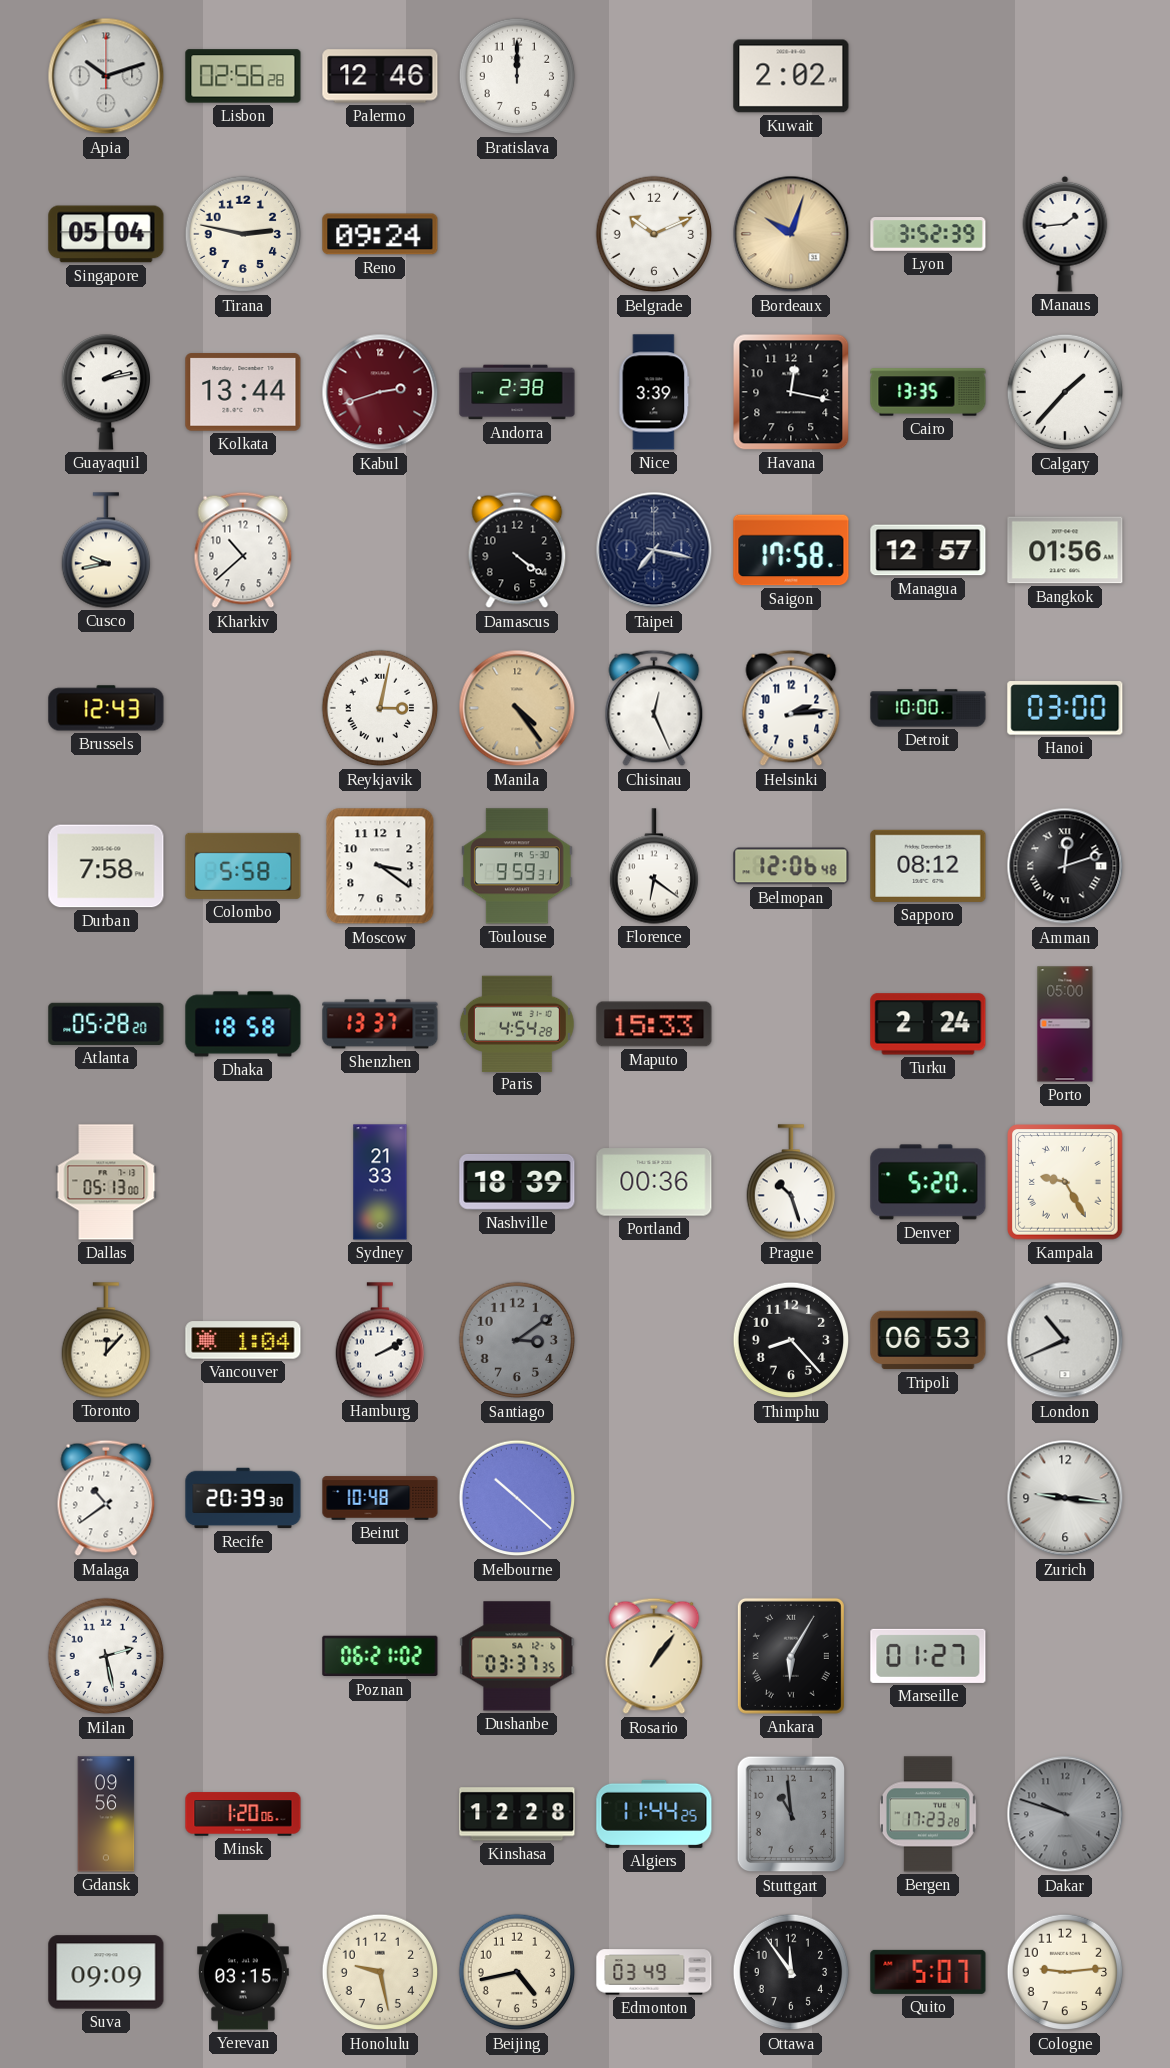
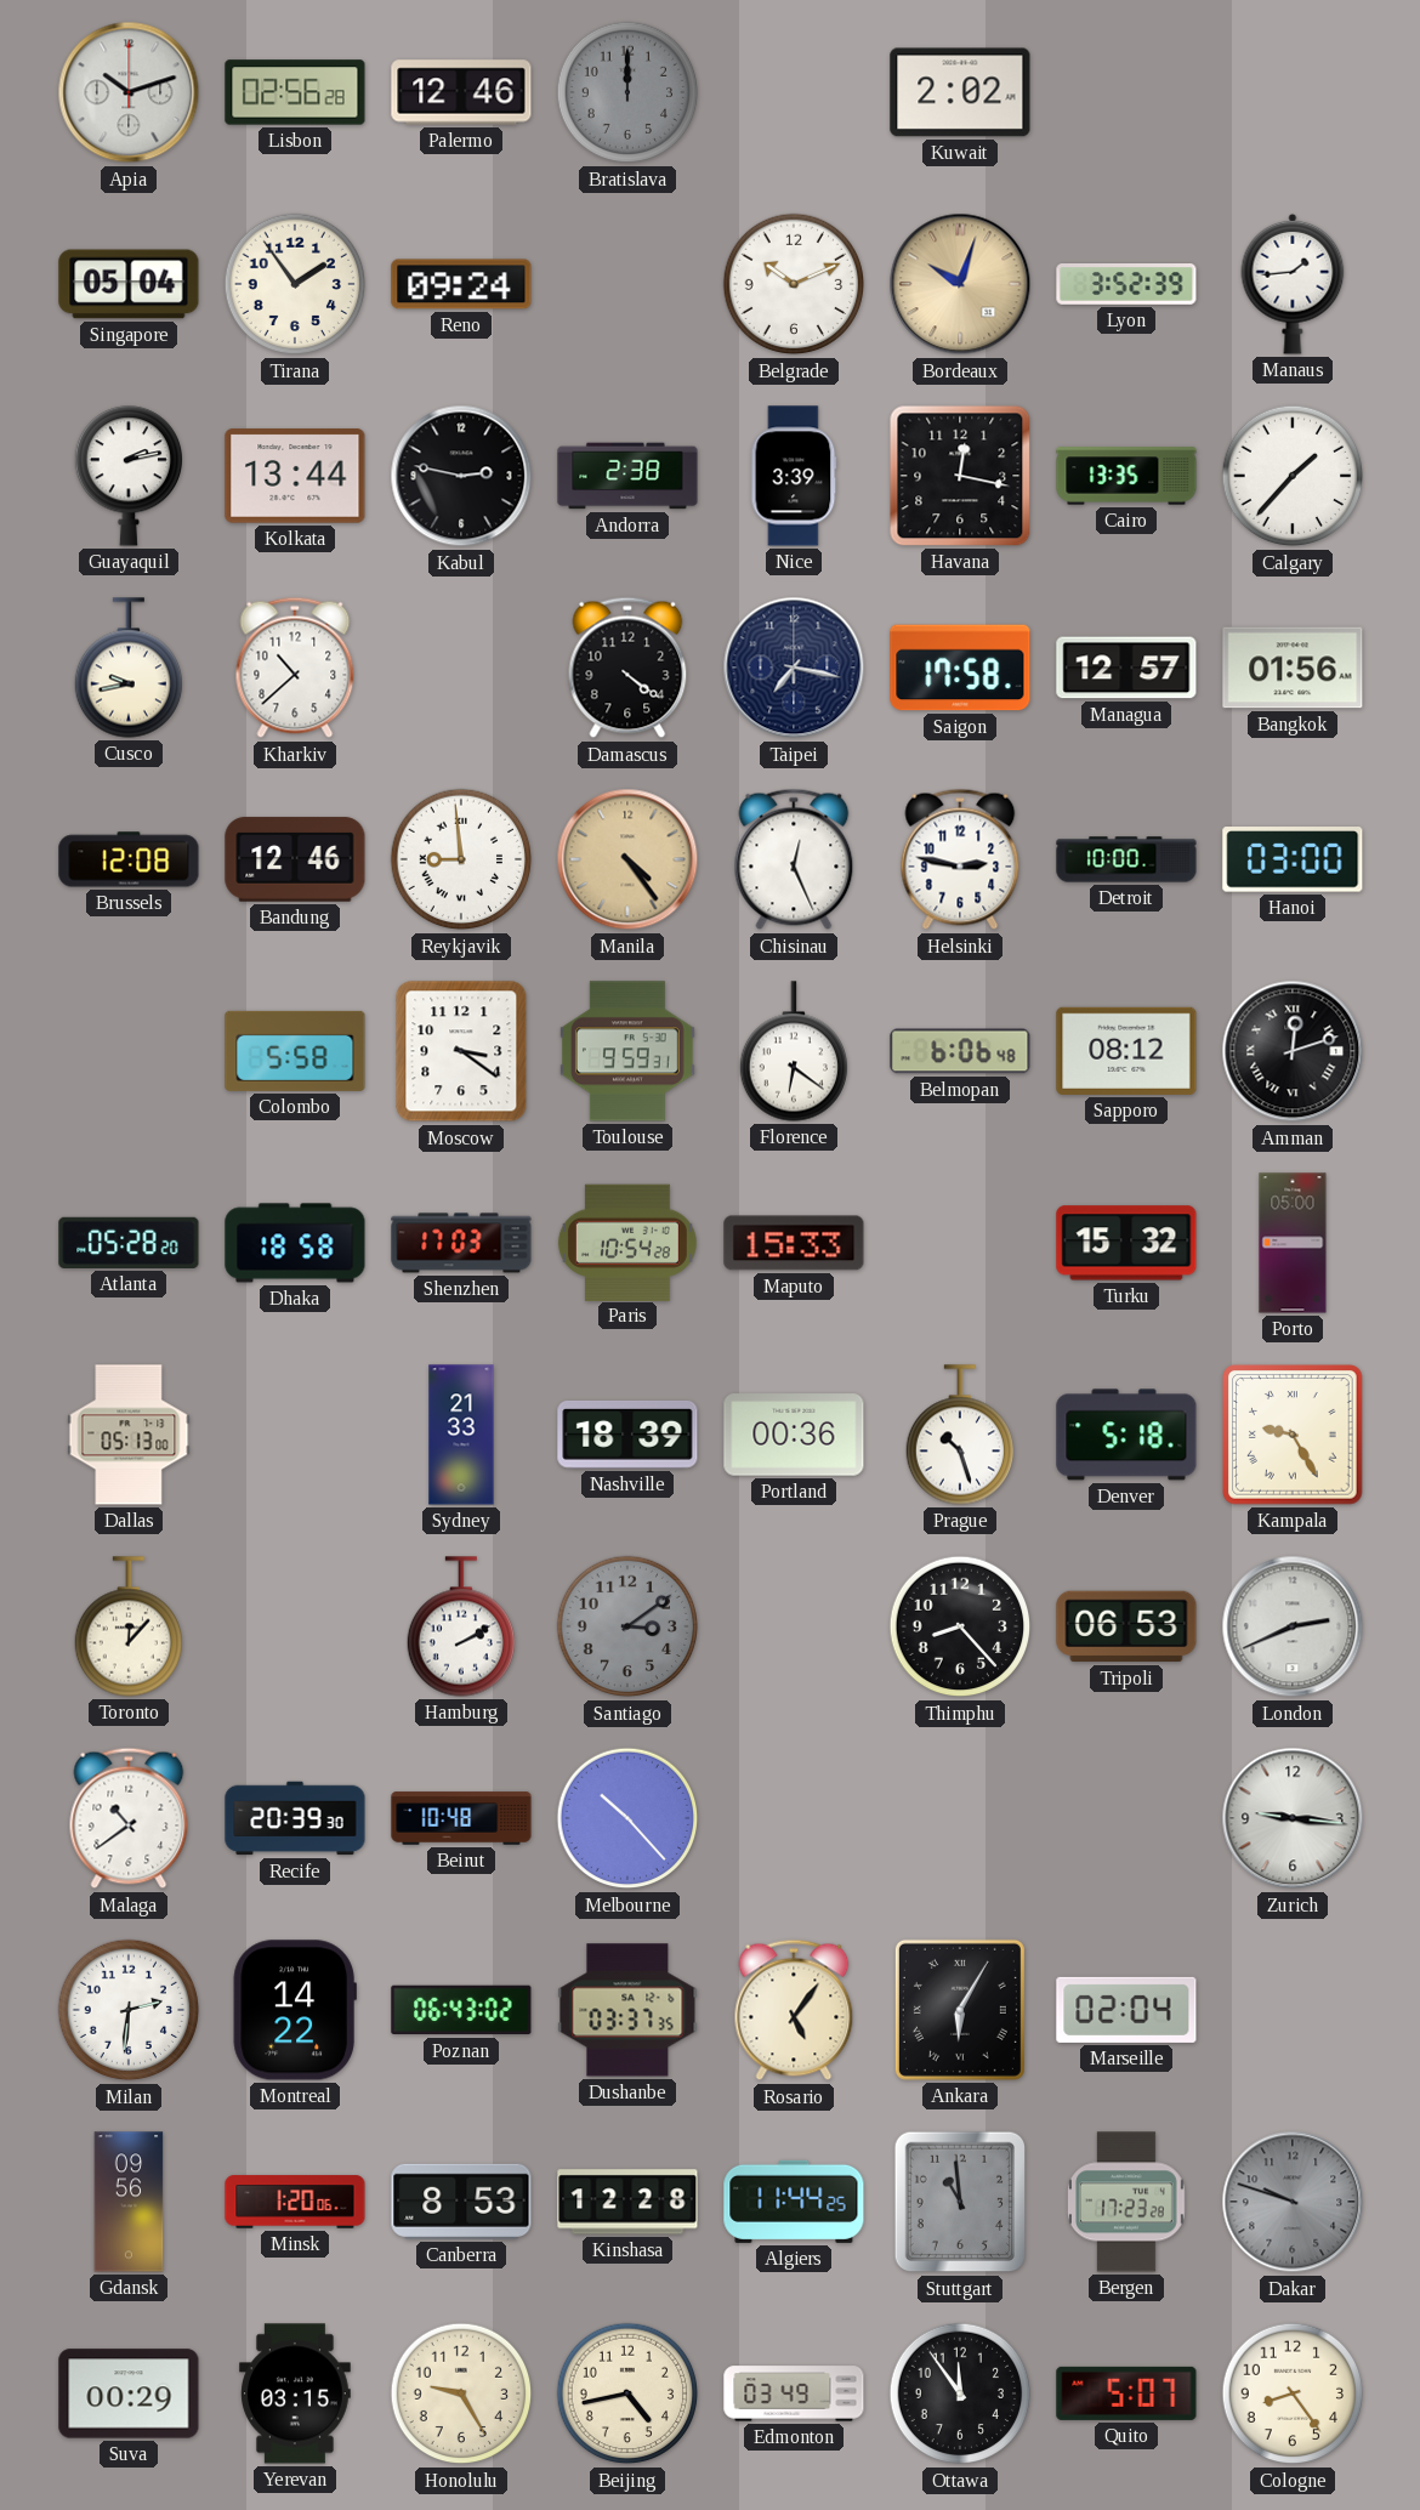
Bratislava dial: white -> grey
Tirana: 2:47 -> 1:54
Kabul: 2:42 -> 2:47
Kabul dial: burgundy -> black
Brussels: 12:43 -> 12:08
Bandung: none -> 12:46
Reykjavik: 3:02 -> 8:59
Helsinki: 2:14 -> 2:47
Durban: 7:58 -> none
Belmopan: 12:06 -> 6:06
Shenzhen: 13:37 -> 17:03
Paris: 4:54 -> 10:54
Turku: 2:24 -> 15:32
Denver: 5:20 -> 5:18
Vancouver: 1:04 -> none
London: 10:41 -> 2:41
Melbourne: 10:22 -> 10:23
Milan: 2:28 -> 2:31
Montreal: none -> 14:22
Poznan: 06:21 -> 06:43
Rosario: 1:06 -> 5:06
Marseille: 01:27 -> 02:04
Canberra: none -> 8:53
Suva: 09:09 -> 00:29
Honolulu: 9:28 -> 9:25
Cologne: 9:14 -> 8:24
